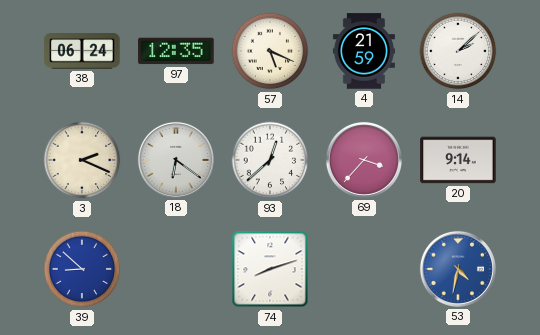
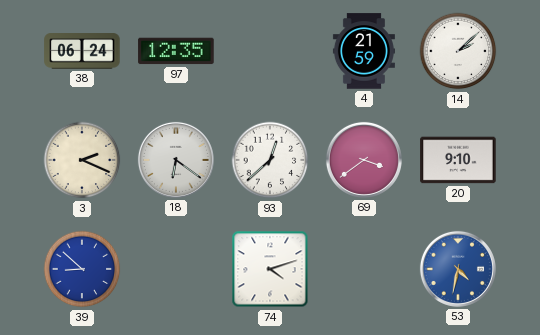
57: 5:19 -> none
69: 3:37 -> 3:39
20: 9:14 -> 9:10
74: 8:12 -> 4:12
